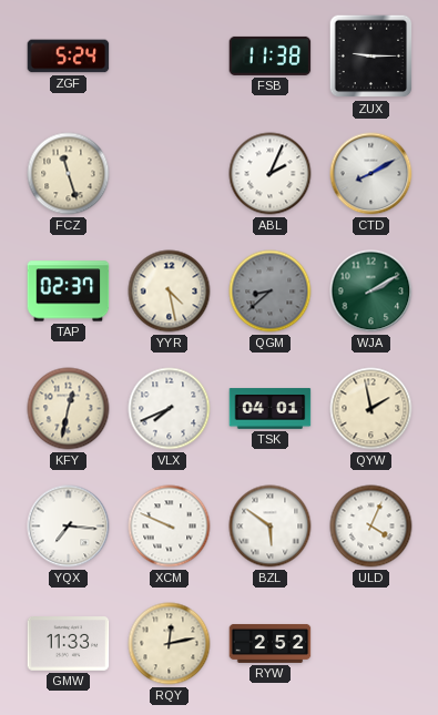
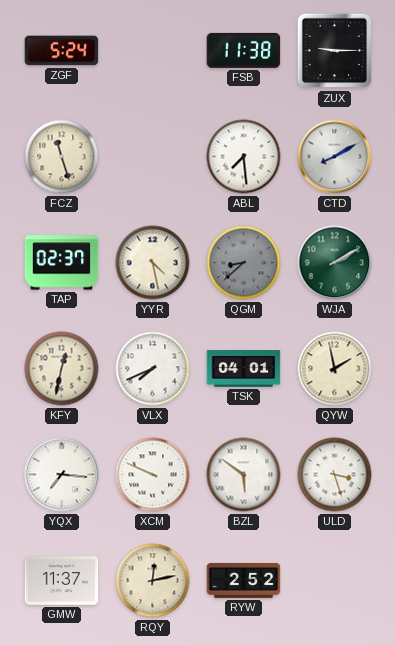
ABL: 2:04 -> 7:29
ULD: 4:04 -> 3:27
GMW: 11:33 -> 11:37
